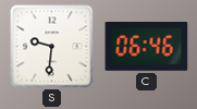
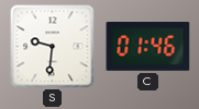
C: 06:46 -> 01:46
